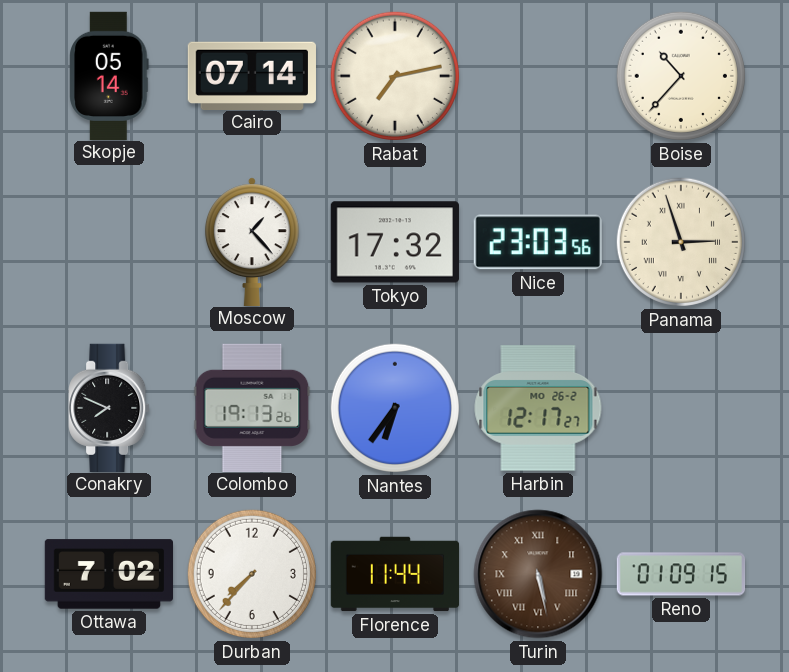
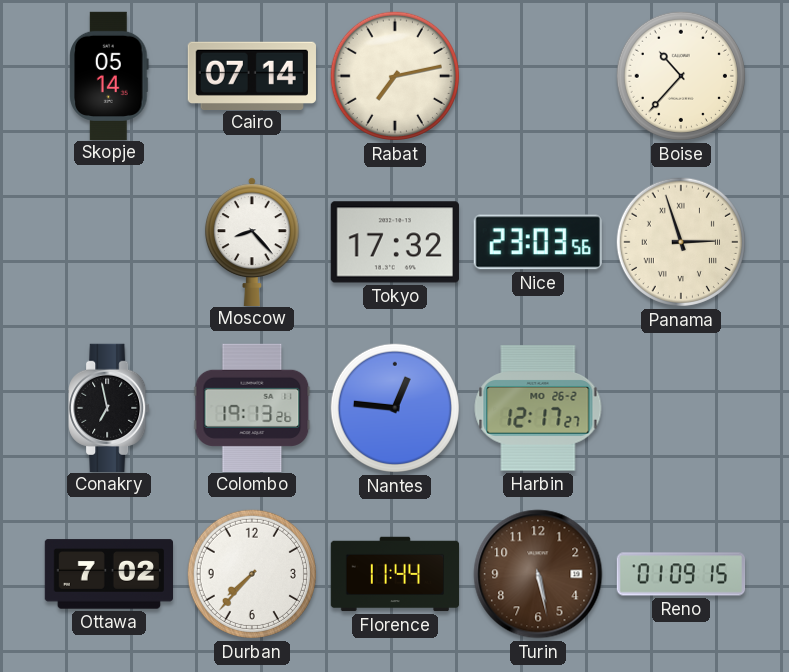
Moscow: 1:23 -> 8:23
Conakry: 7:49 -> 6:58
Nantes: 6:36 -> 12:46
Turin numerals: Roman -> Arabic
